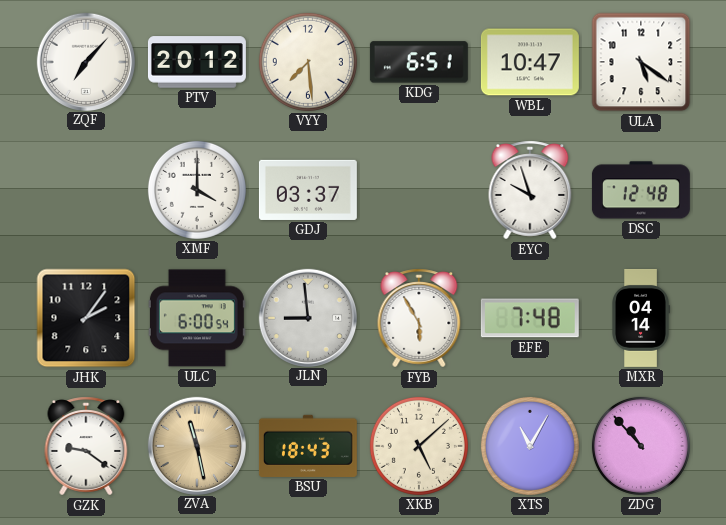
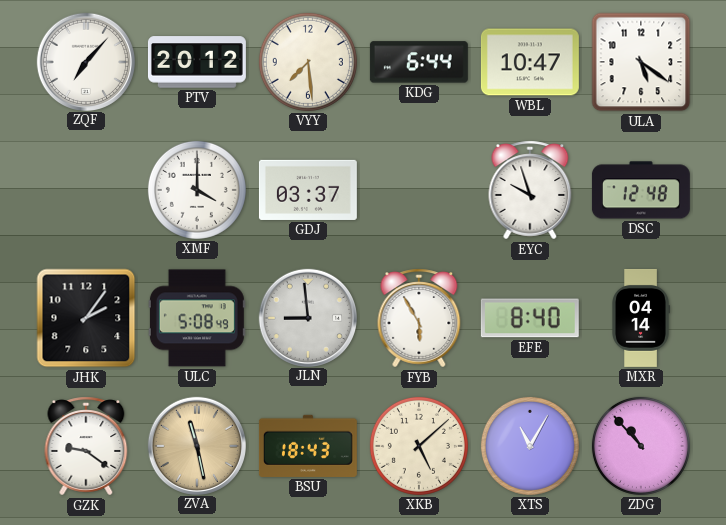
KDG: 6:51 -> 6:44
ULC: 6:00 -> 5:08
EFE: 7:48 -> 8:40
